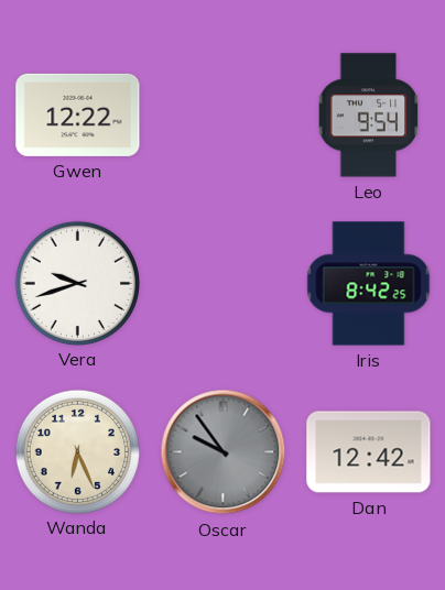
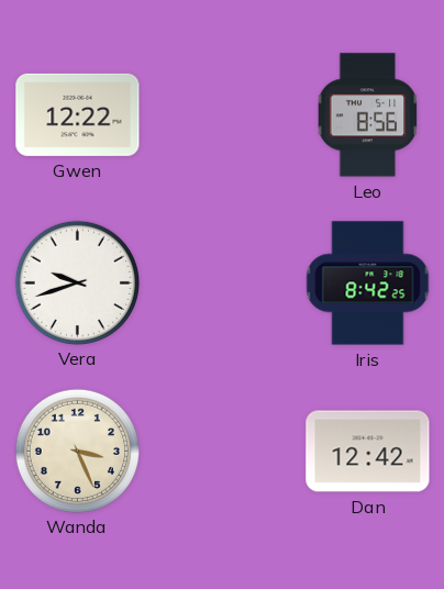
Leo: 9:54 -> 8:56
Wanda: 6:26 -> 3:26
Oscar: 9:54 -> none
